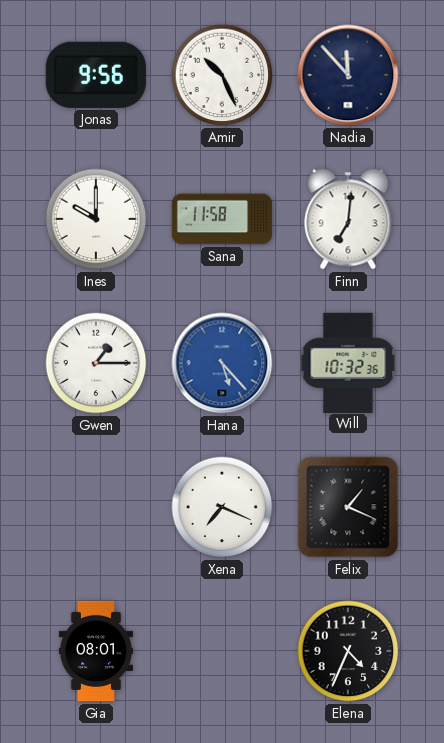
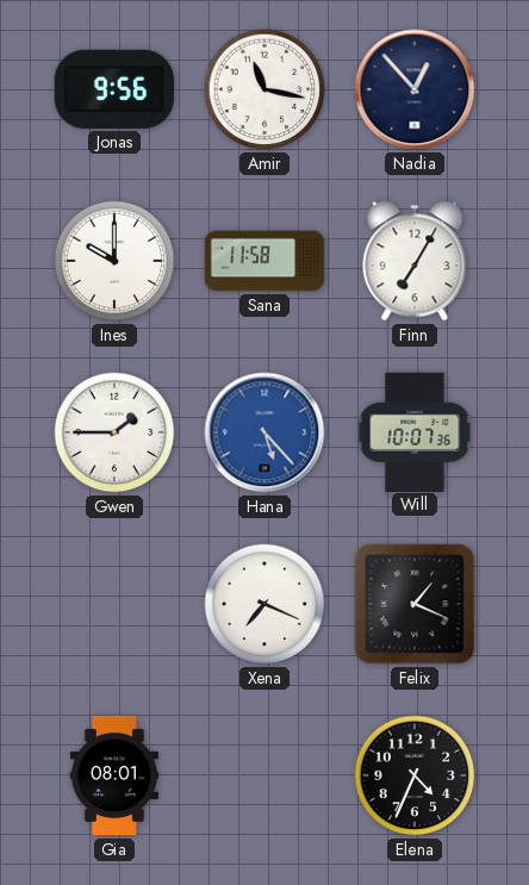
Amir: 10:26 -> 11:17
Nadia: 11:53 -> 12:53
Finn: 7:01 -> 7:05
Gwen: 1:15 -> 1:45
Will: 10:32 -> 10:07
